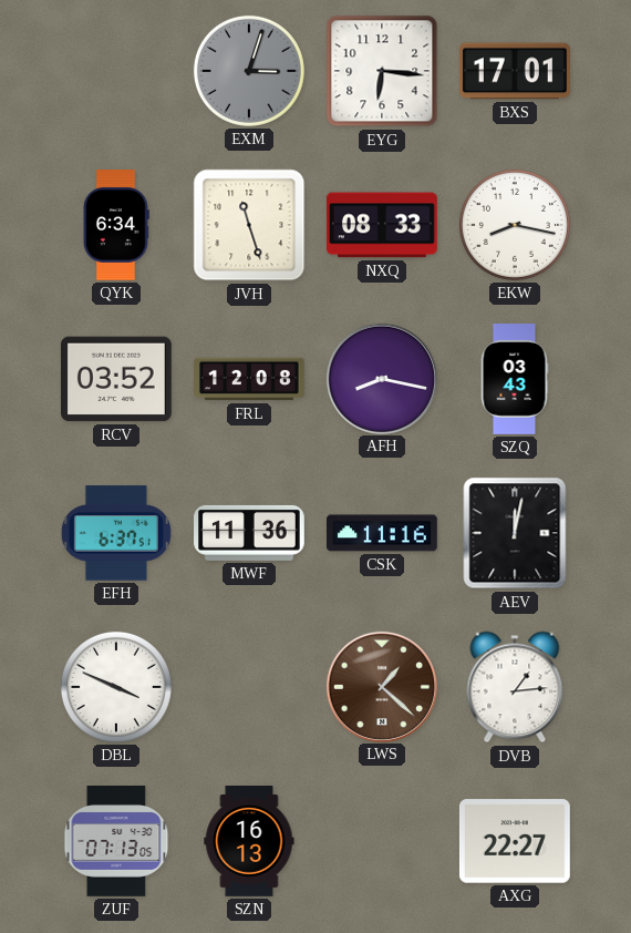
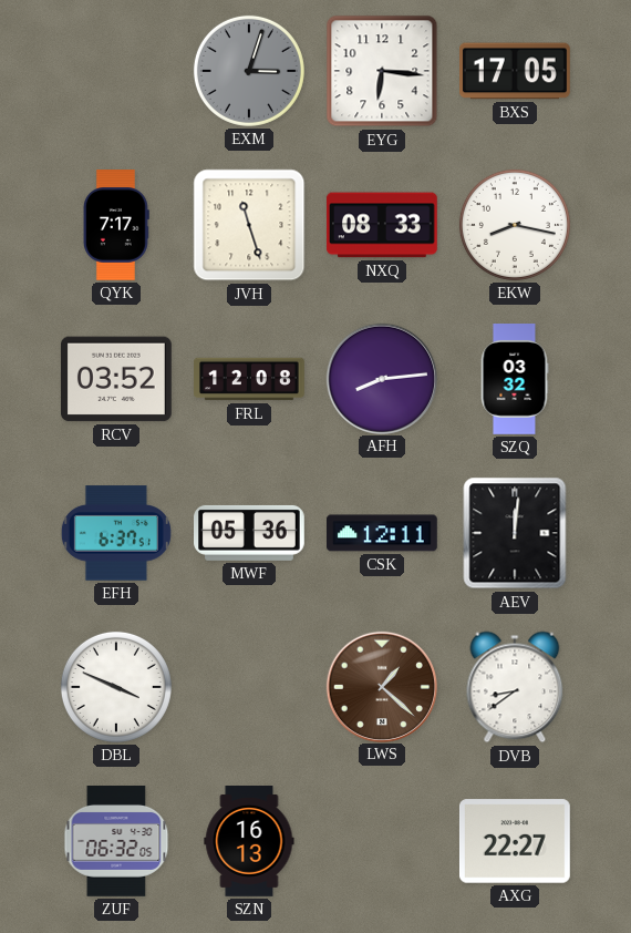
BXS: 17:01 -> 17:05
QYK: 6:34 -> 7:17
AFH: 8:17 -> 8:14
SZQ: 03:43 -> 03:32
MWF: 11:36 -> 05:36
CSK: 11:16 -> 12:11
AEV: 12:02 -> 12:01
DVB: 1:14 -> 8:39
ZUF: 07:13 -> 06:32
